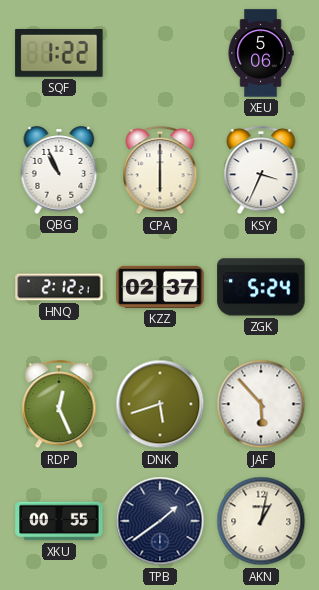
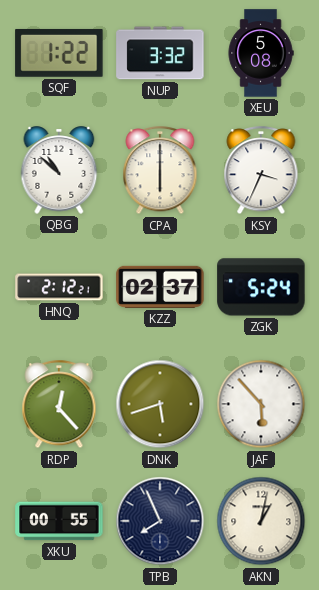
NUP: none -> 3:32
XEU: 5:06 -> 5:08
QBG: 10:56 -> 10:52
RDP: 12:26 -> 12:23
TPB: 1:39 -> 7:56
